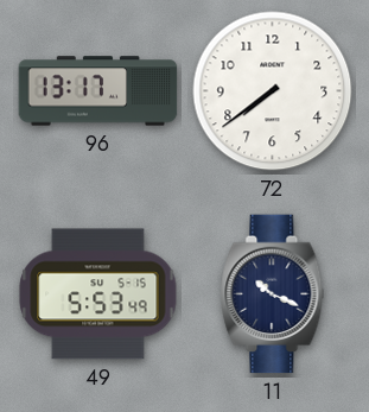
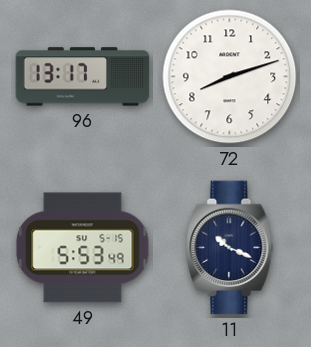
72: 7:39 -> 8:12
